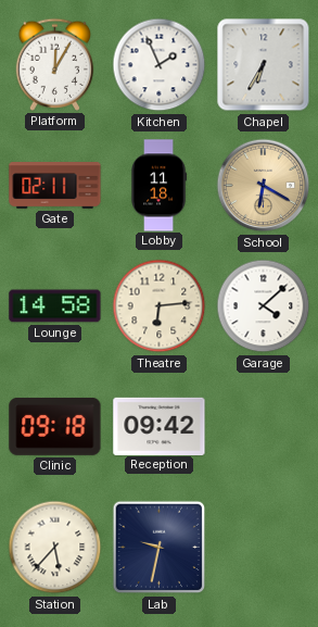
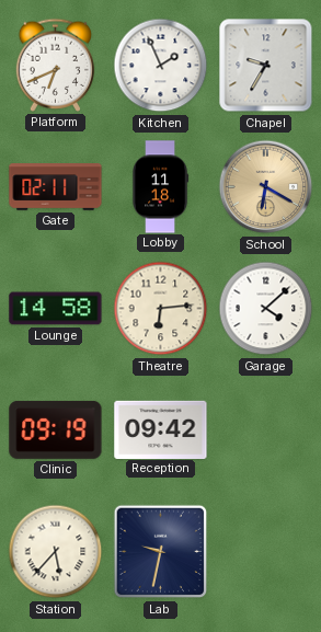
Platform: 12:05 -> 6:41
Chapel: 6:35 -> 9:35
Clinic: 09:18 -> 09:19
